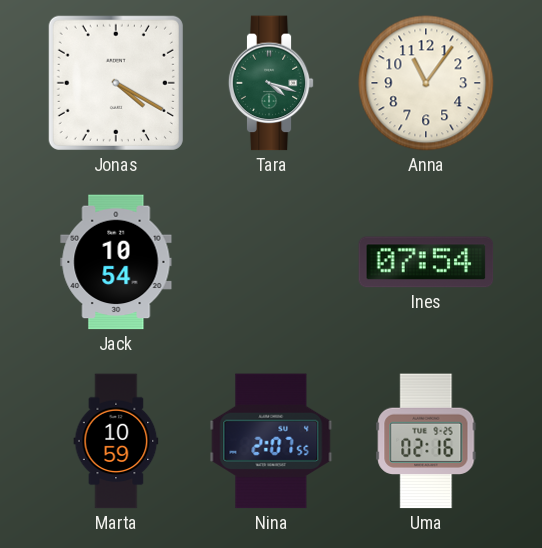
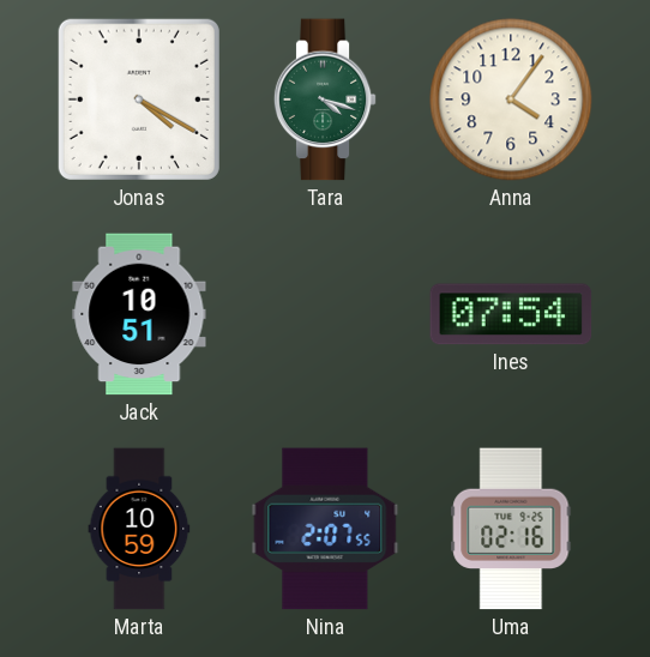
Anna: 11:06 -> 4:06
Jack: 10:54 -> 10:51
